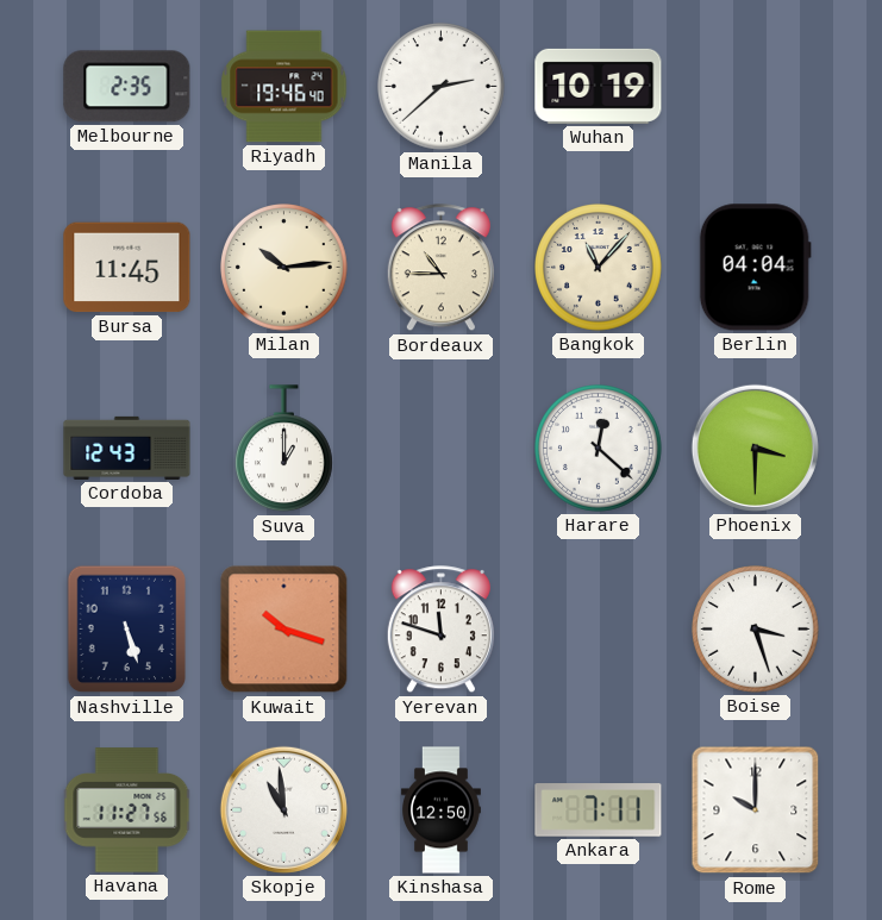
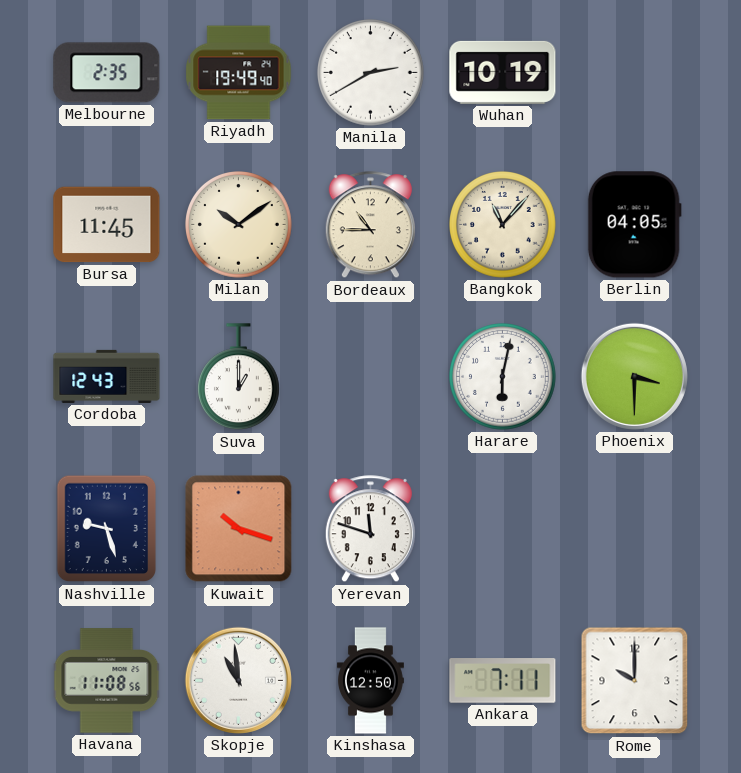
Riyadh: 19:46 -> 19:49
Manila: 2:38 -> 2:40
Milan: 10:14 -> 10:09
Berlin: 04:04 -> 04:05
Harare: 12:22 -> 6:02
Nashville: 5:27 -> 9:27
Boise: 3:27 -> none
Havana: 11:27 -> 11:08
